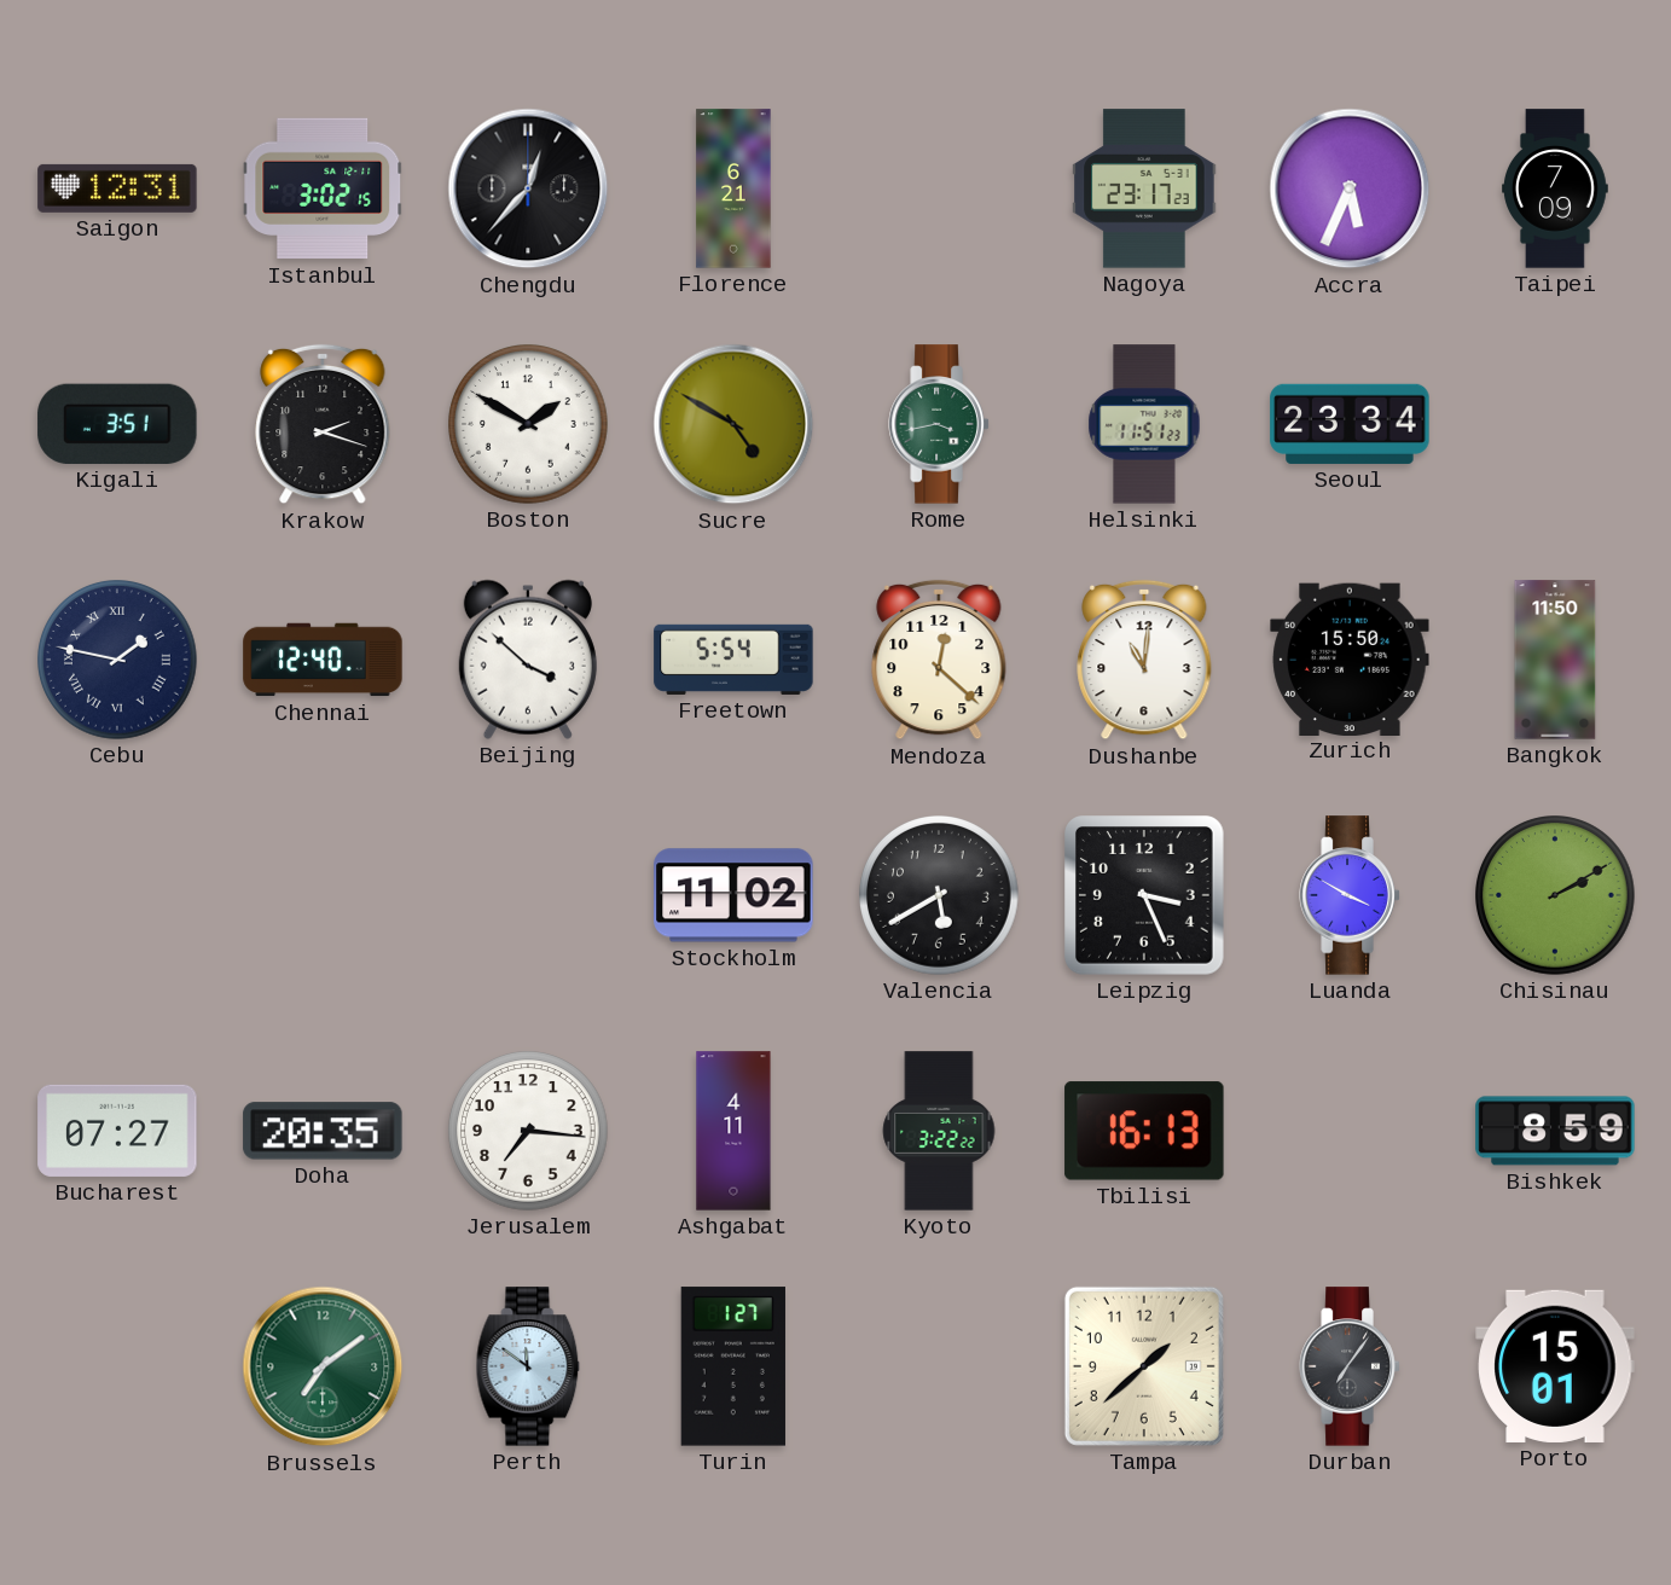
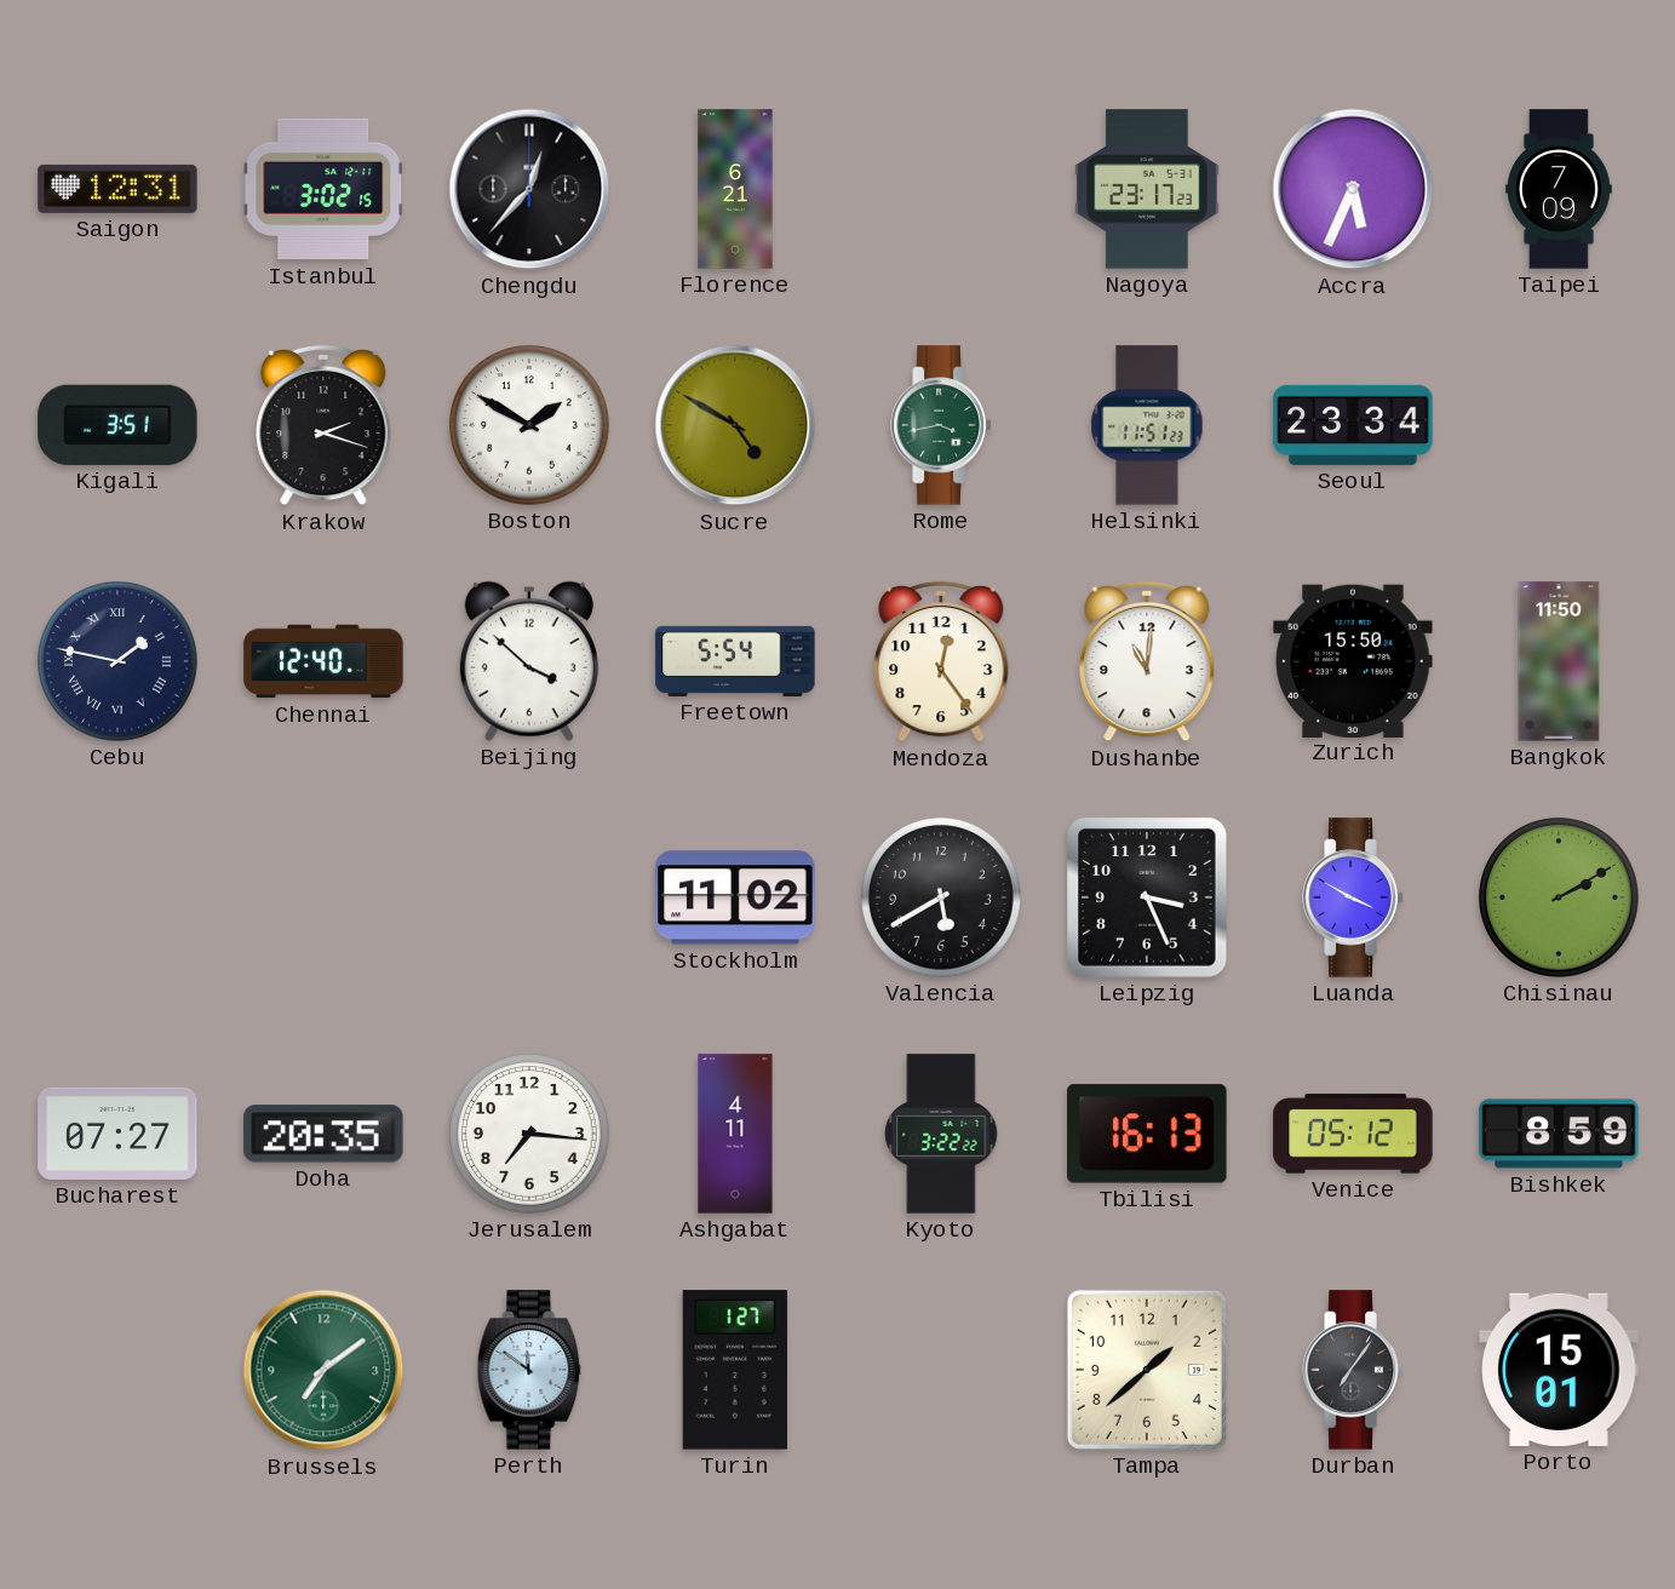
Mendoza: 12:22 -> 12:24
Venice: none -> 05:12
